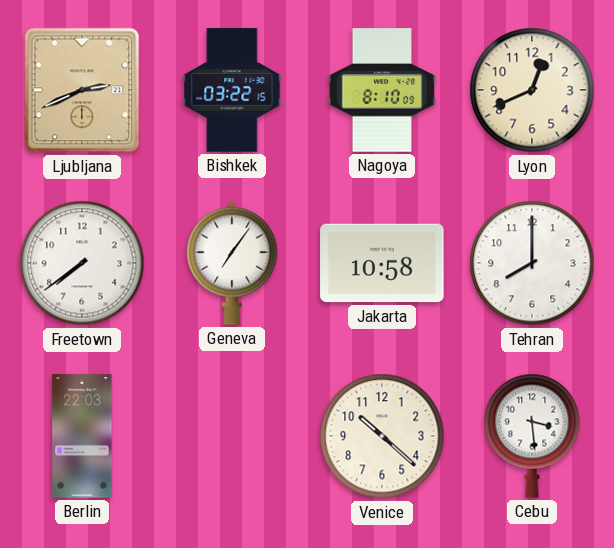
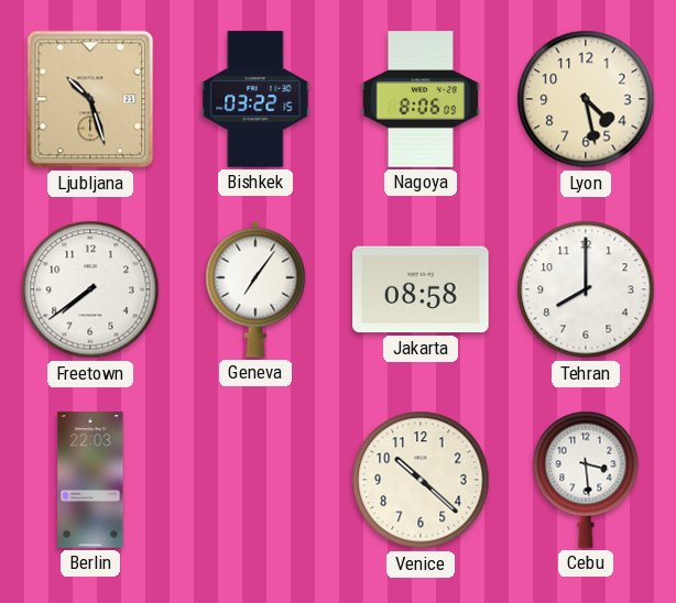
Ljubljana: 2:41 -> 10:27
Nagoya: 8:10 -> 8:06
Lyon: 12:41 -> 4:28
Jakarta: 10:58 -> 08:58
